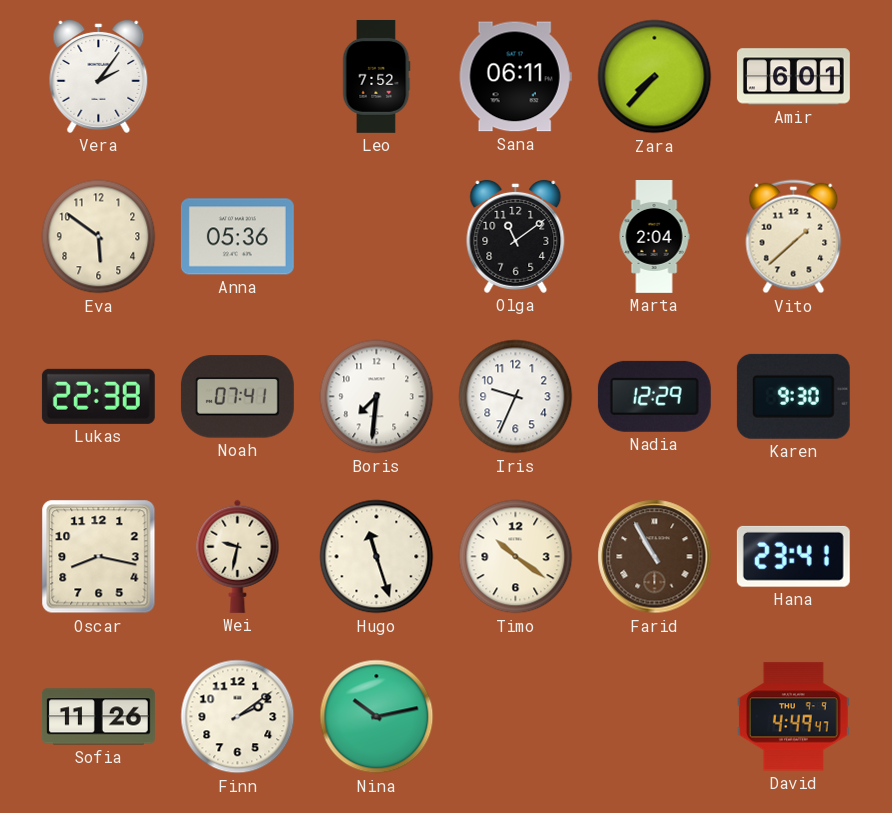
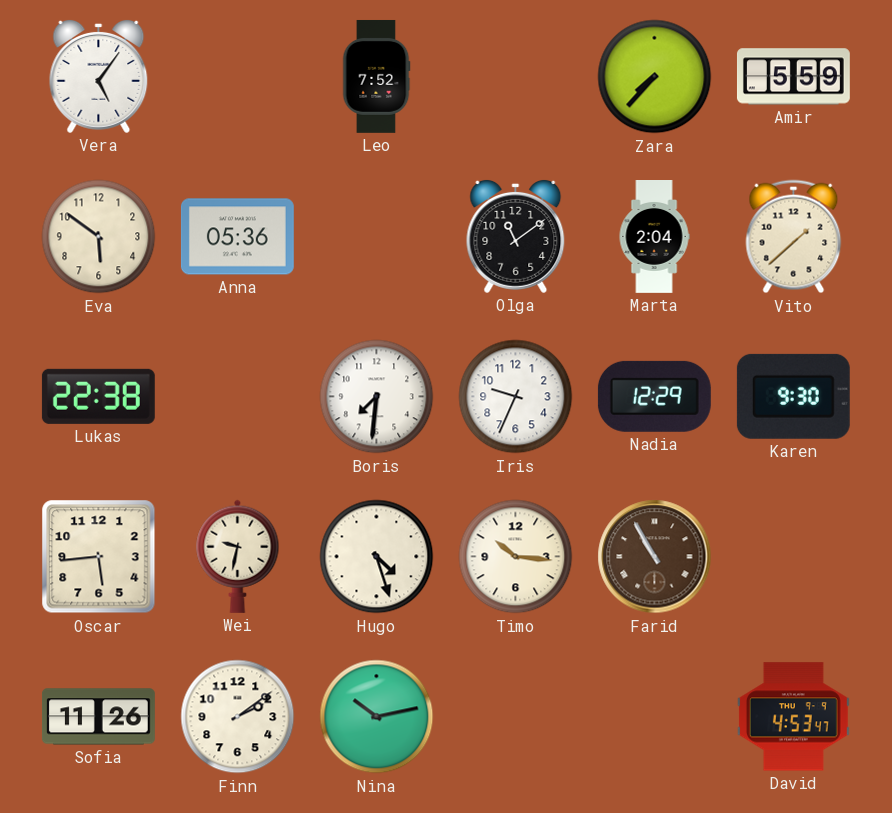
Vera: 2:06 -> 5:06
Sana: 06:11 -> none
Amir: 6:01 -> 5:59
Noah: 07:41 -> none
Oscar: 8:17 -> 5:44
Hugo: 11:27 -> 4:27
Timo: 10:21 -> 10:16
Hana: 23:41 -> none
David: 4:49 -> 4:53
